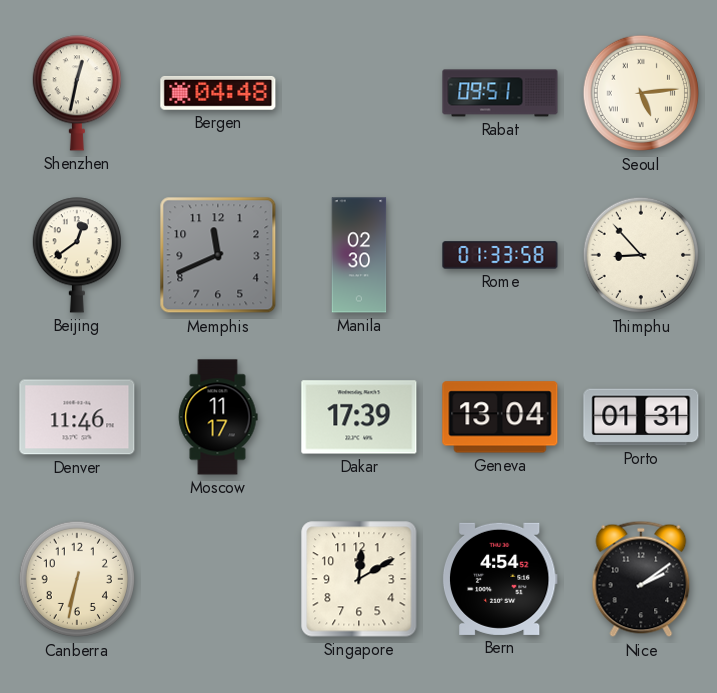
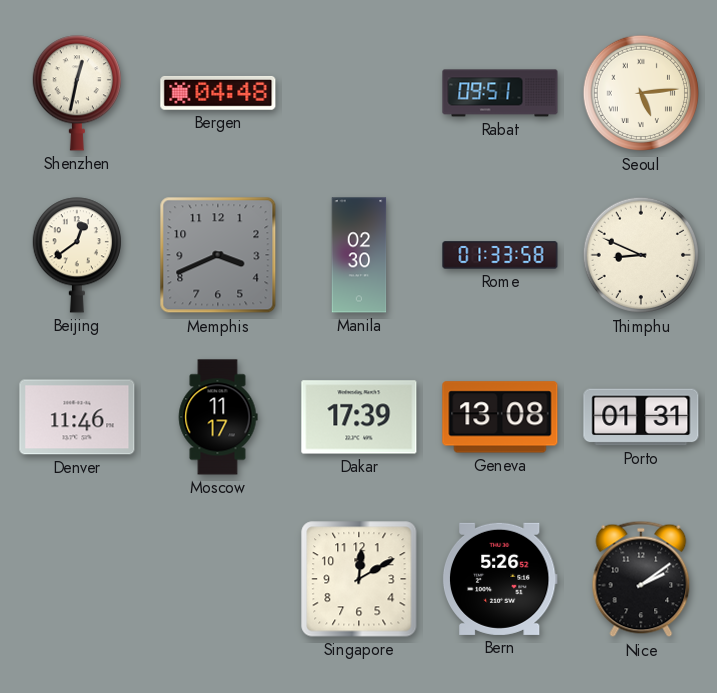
Memphis: 11:41 -> 3:41
Thimphu: 8:53 -> 8:49
Geneva: 13:04 -> 13:08
Canberra: 6:32 -> none
Bern: 4:54 -> 5:26
